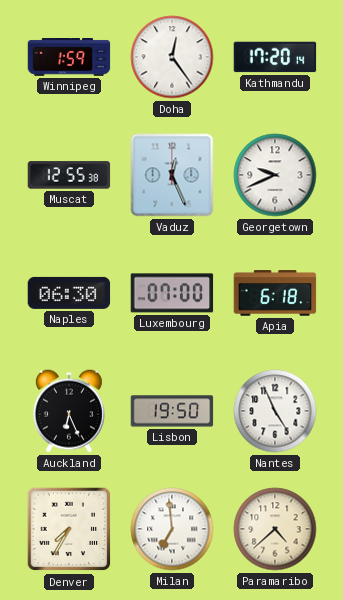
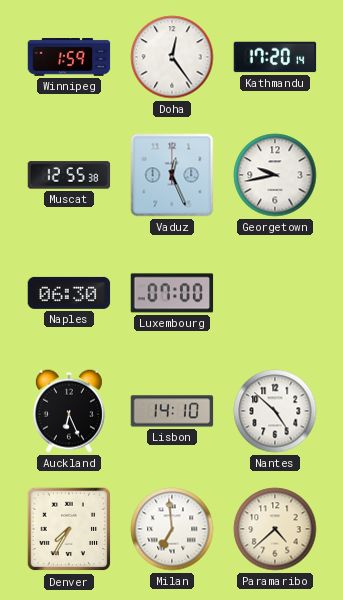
Georgetown: 9:41 -> 9:43
Apia: 6:18 -> none
Lisbon: 19:50 -> 14:10
Nantes: 4:56 -> 4:52
